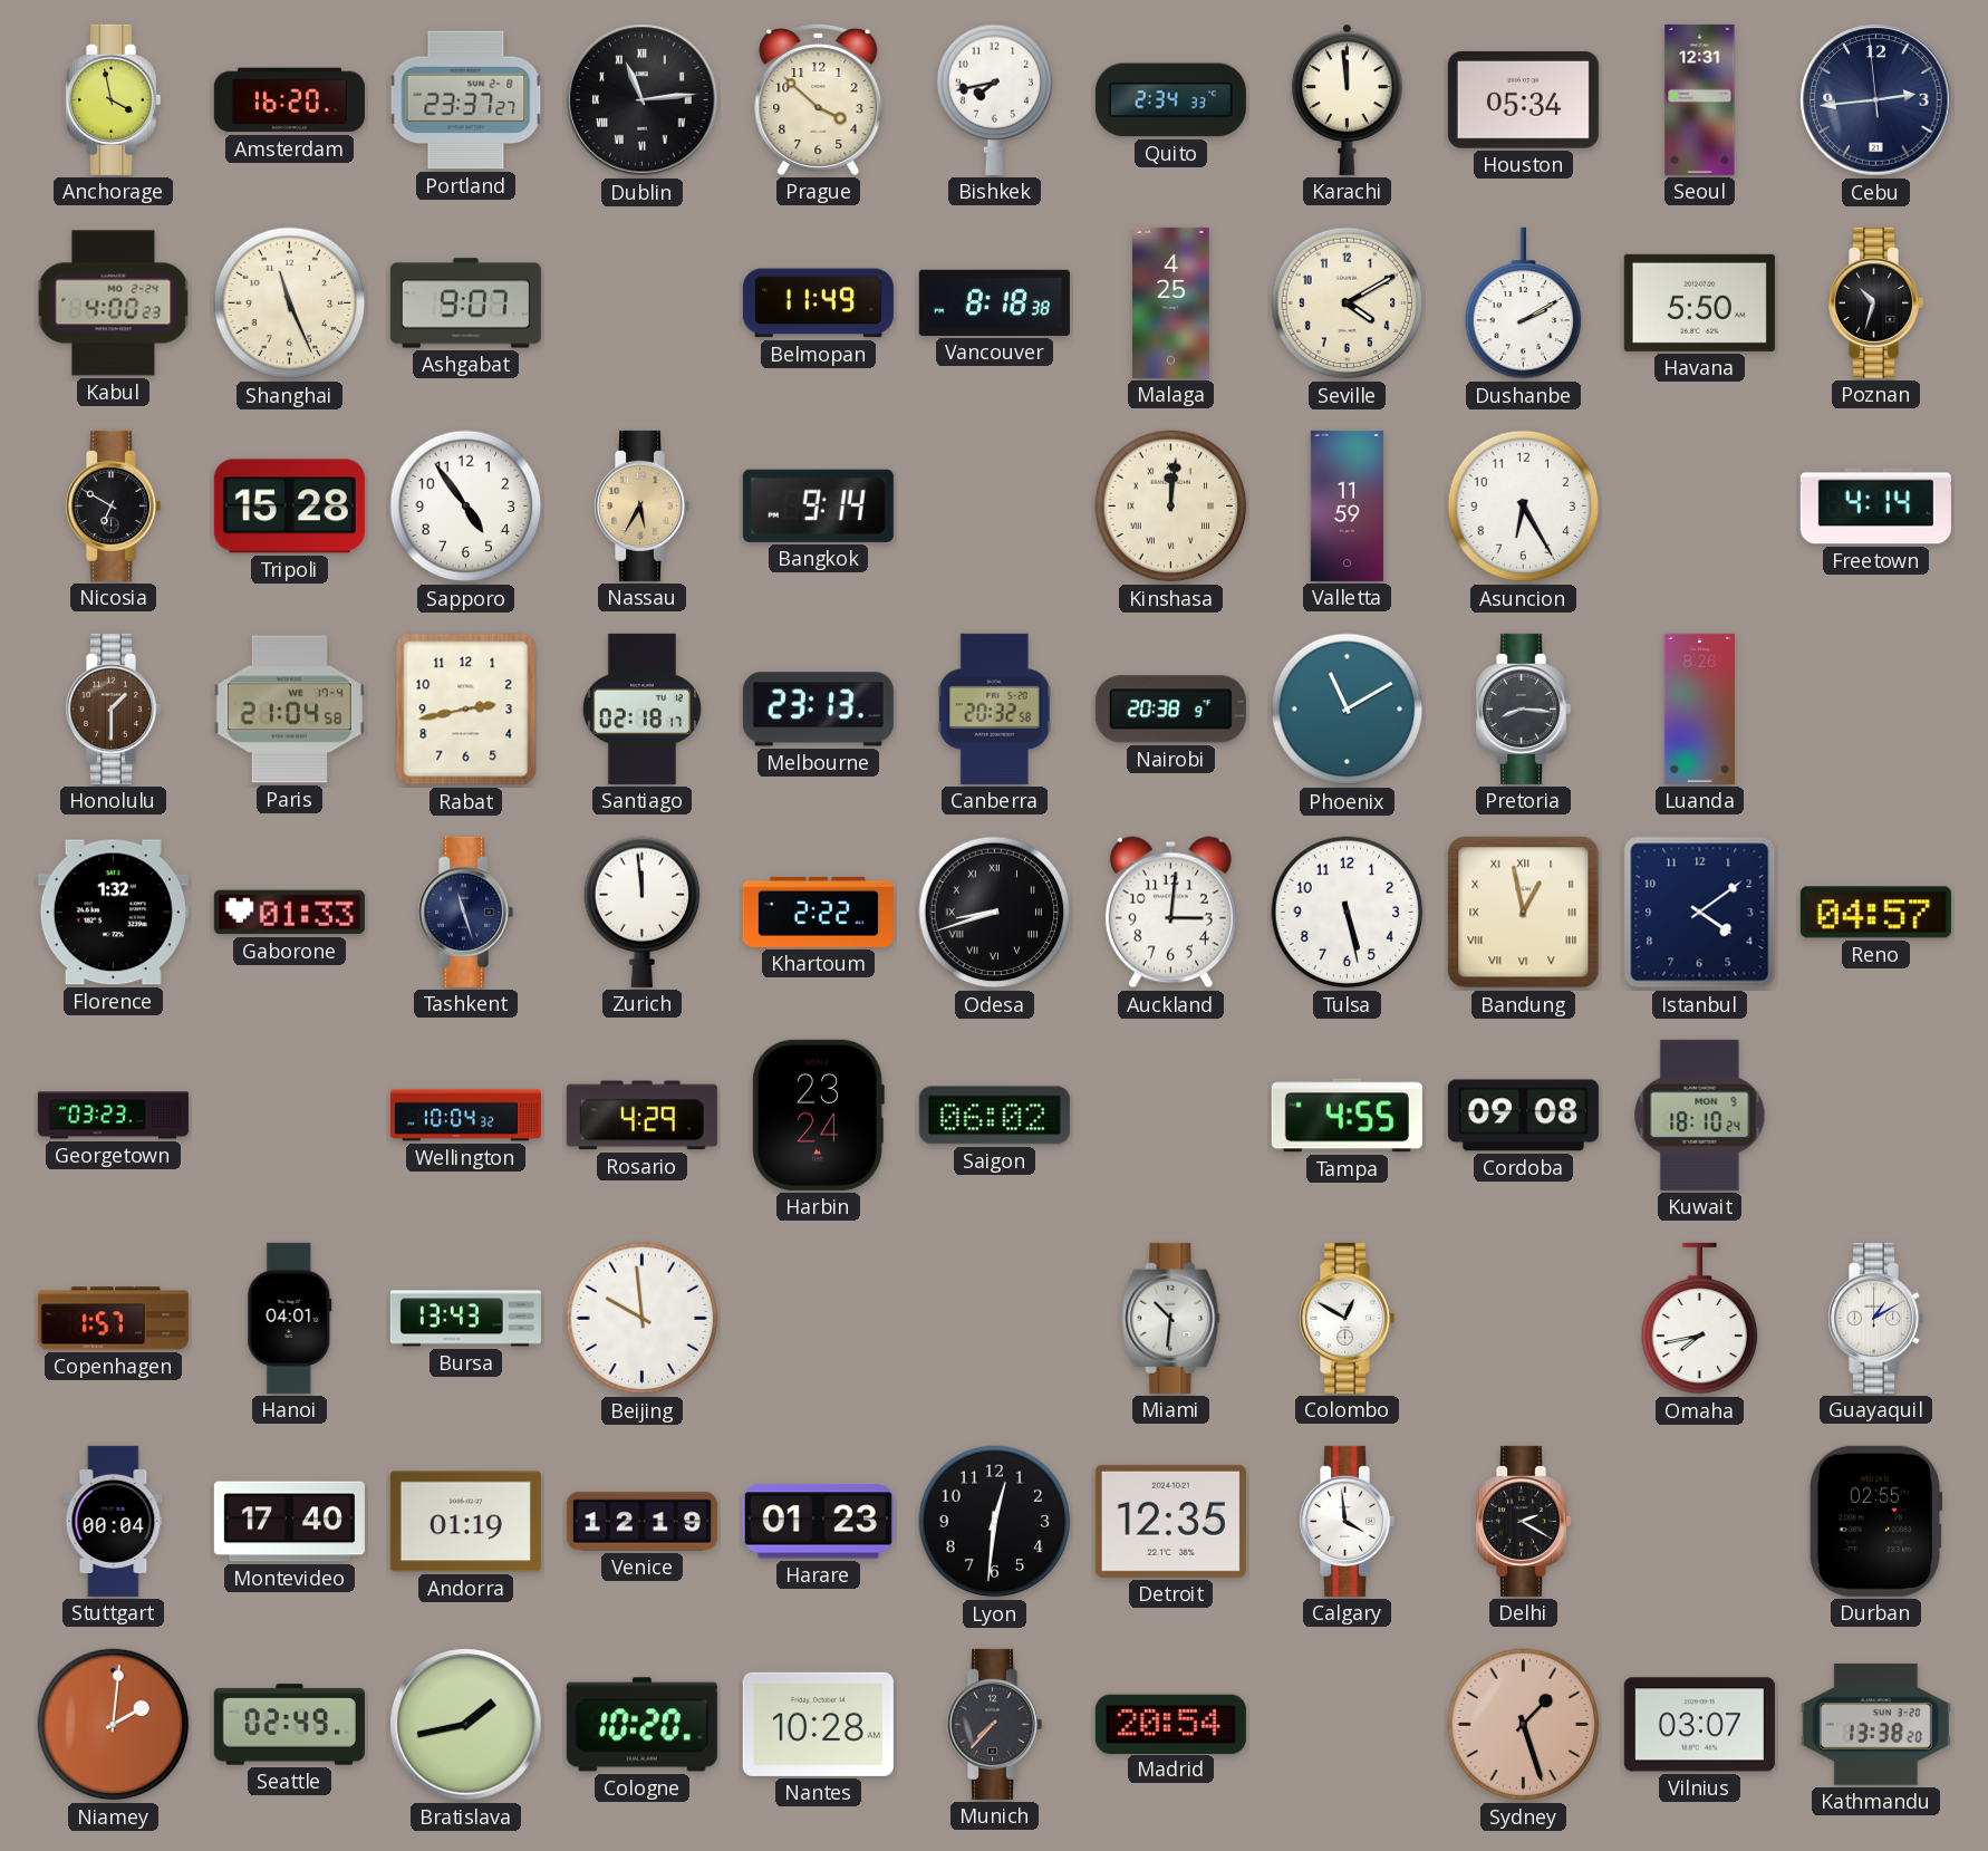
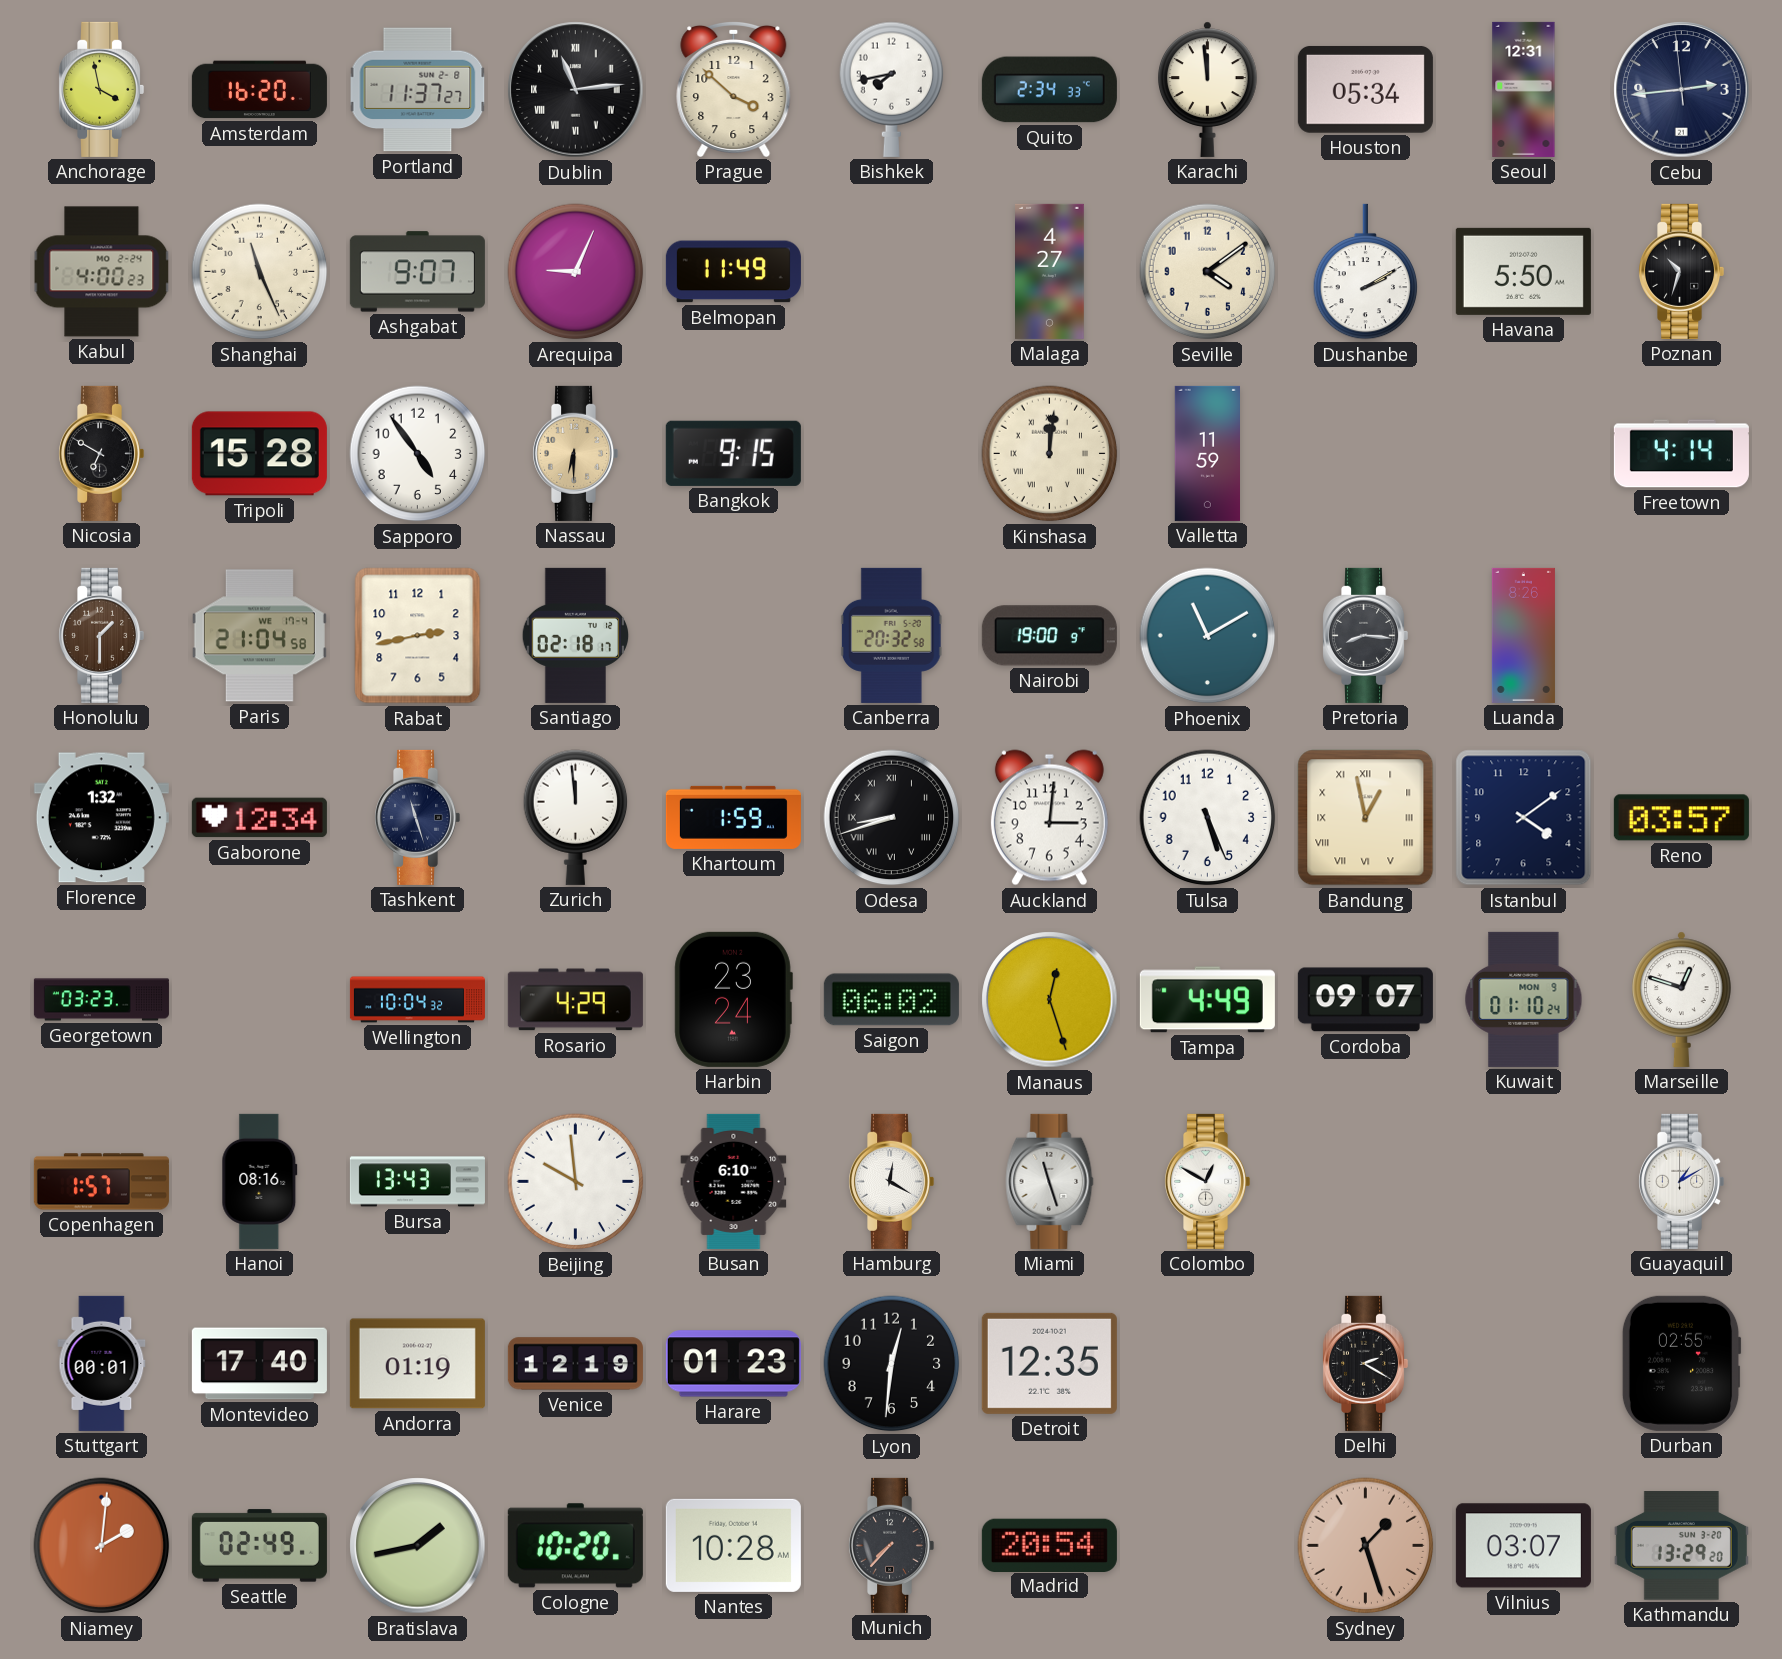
Portland: 23:37 -> 11:37
Arequipa: none -> 9:04
Vancouver: 8:18 -> none
Malaga: 4:25 -> 4:27
Seville: 4:10 -> 4:09
Nassau: 5:35 -> 6:30
Bangkok: 9:14 -> 9:15
Asuncion: 6:25 -> none
Melbourne: 23:13 -> none
Nairobi: 20:38 -> 19:00
Gaborone: 01:33 -> 12:34
Khartoum: 2:22 -> 1:59
Tulsa: 5:28 -> 5:26
Reno: 04:57 -> 03:57
Manaus: none -> 12:27
Tampa: 4:55 -> 4:49
Cordoba: 09:08 -> 09:07
Kuwait: 18:10 -> 01:10
Marseille: none -> 12:48
Hanoi: 04:01 -> 08:16
Busan: none -> 6:10
Hamburg: none -> 12:20
Miami: 10:31 -> 11:27
Omaha: 7:43 -> none
Stuttgart: 00:04 -> 00:01
Calgary: 3:59 -> none
Kathmandu: 13:38 -> 13:29
